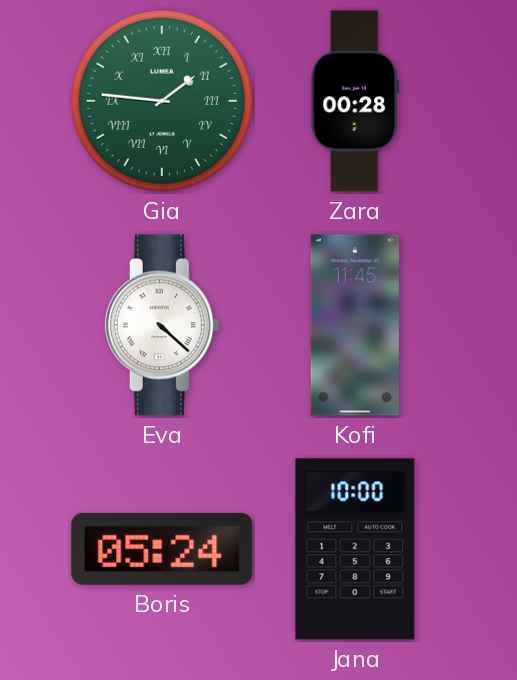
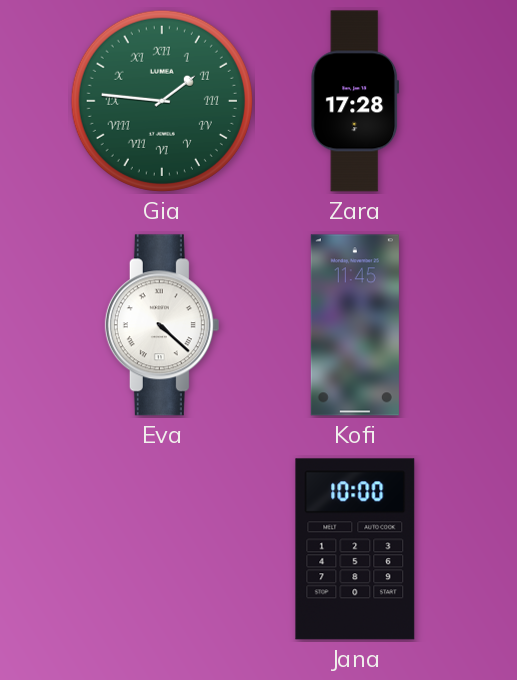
Zara: 00:28 -> 17:28
Boris: 05:24 -> none
